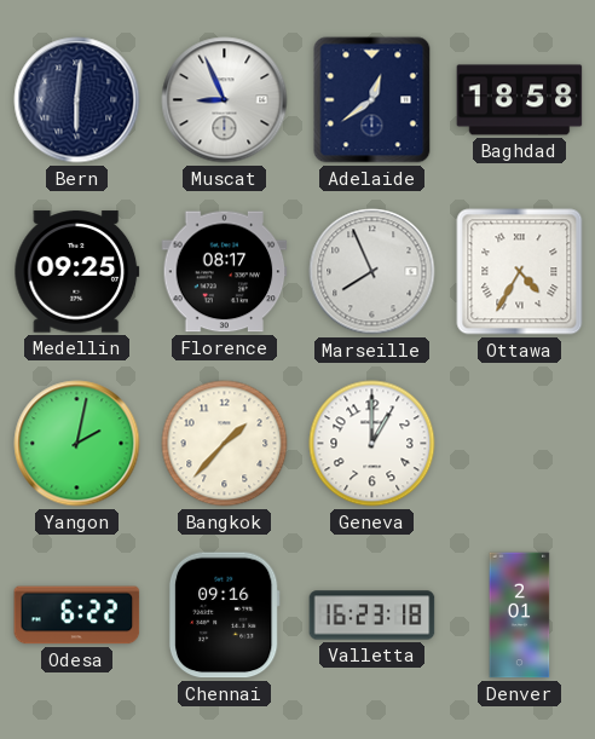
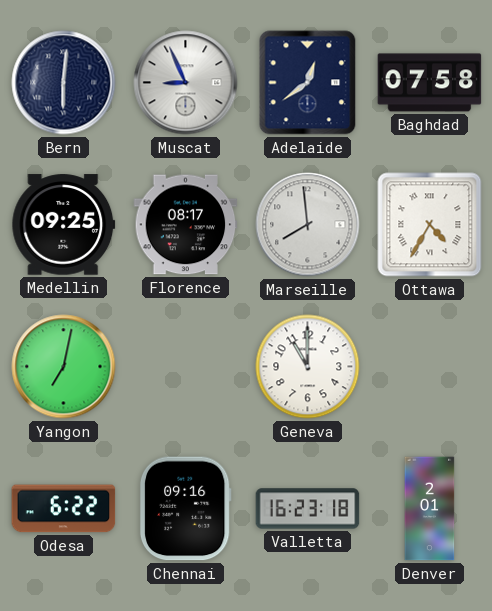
Baghdad: 18:58 -> 07:58
Marseille: 7:56 -> 7:59
Yangon: 2:02 -> 7:02
Bangkok: 1:37 -> none
Geneva: 1:00 -> 11:00
